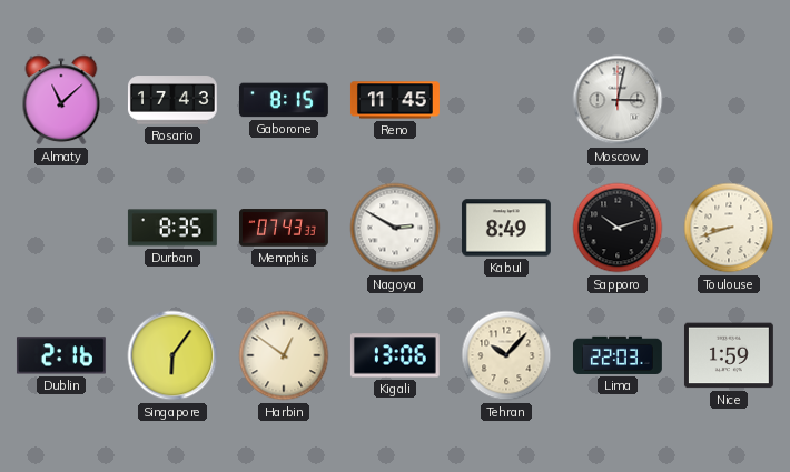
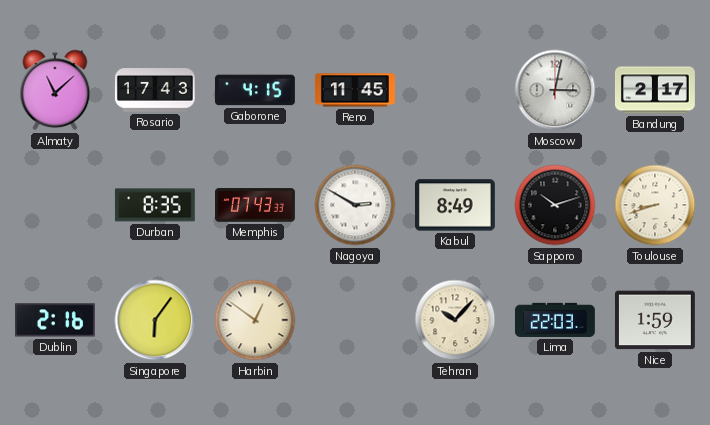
Gaborone: 8:15 -> 4:15
Bandung: none -> 2:17
Kigali: 13:06 -> none
